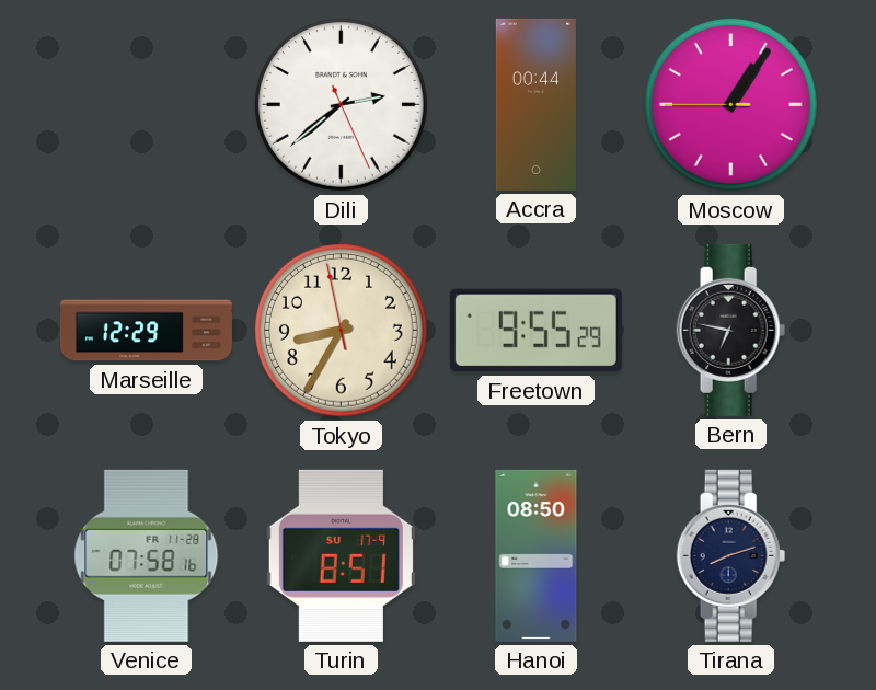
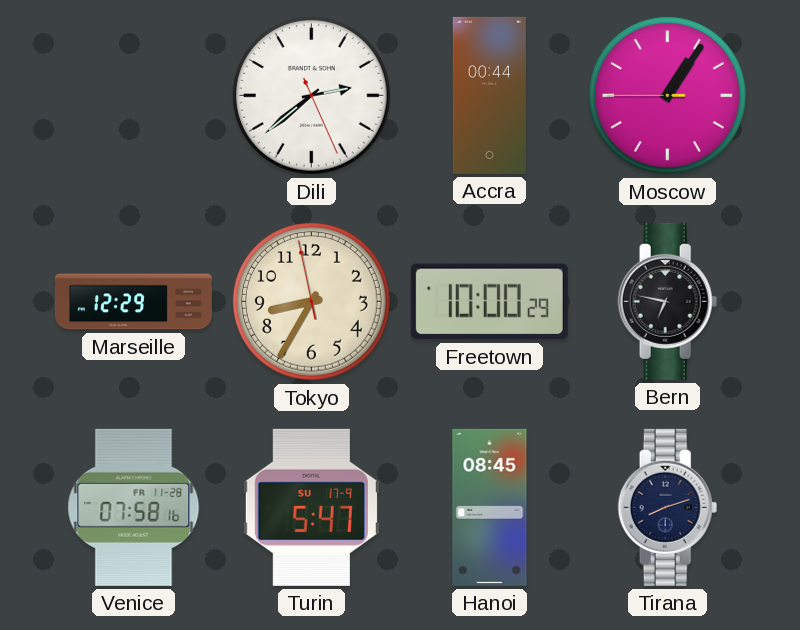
Freetown: 9:55 -> 10:00
Turin: 8:51 -> 5:47
Hanoi: 08:50 -> 08:45
